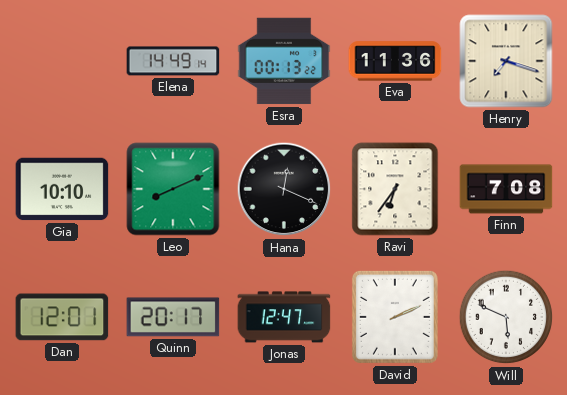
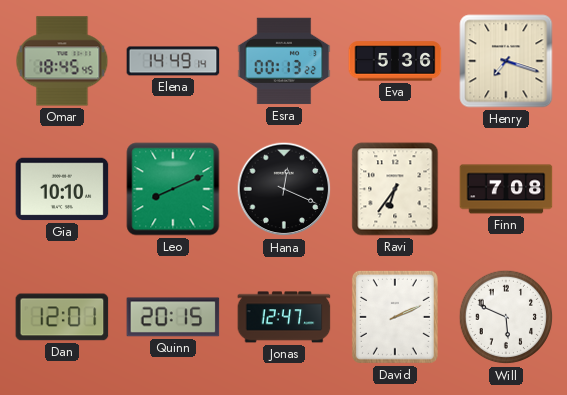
Omar: none -> 18:45
Eva: 11:36 -> 5:36
Quinn: 20:17 -> 20:15
